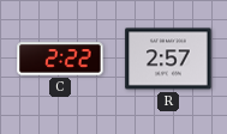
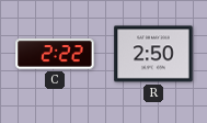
R: 2:57 -> 2:50
